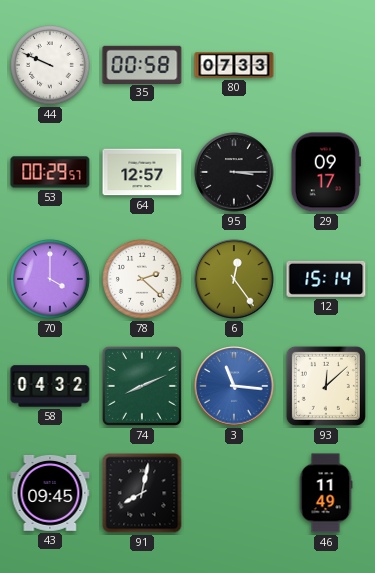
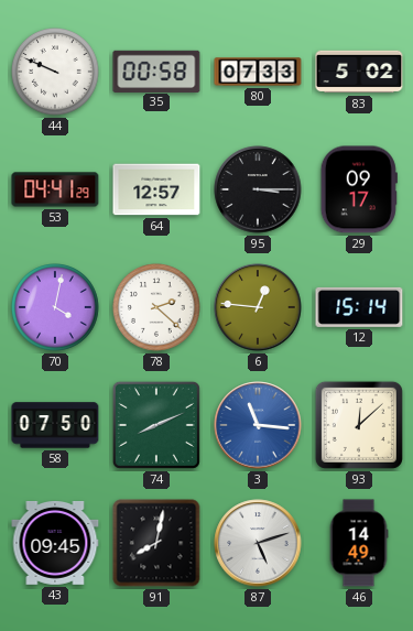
83: none -> 5:02
53: 00:29 -> 04:41
70: 4:00 -> 4:02
6: 12:24 -> 12:46
58: 04:32 -> 07:50
87: none -> 5:12
46: 11:49 -> 14:49
